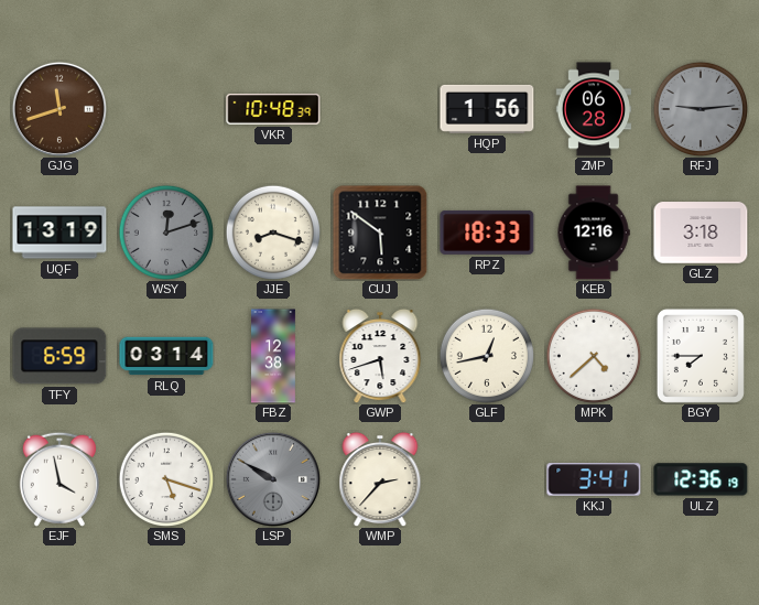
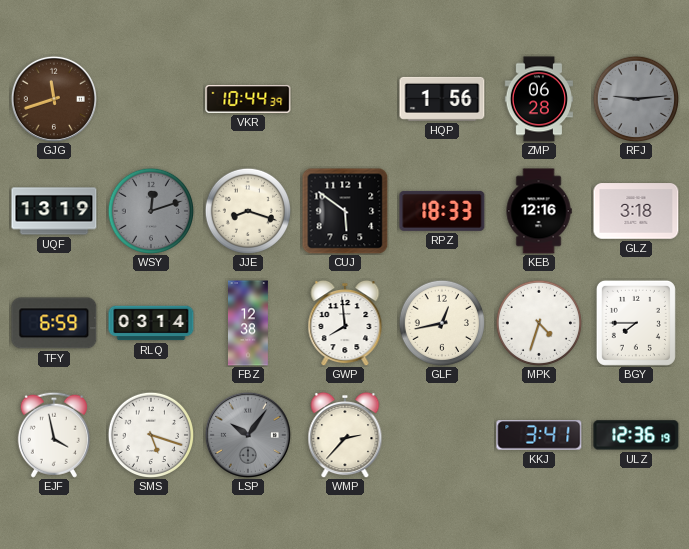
VKR: 10:48 -> 10:44
GWP: 5:42 -> 7:59
MPK: 4:38 -> 4:33
LSP: 9:50 -> 10:06
